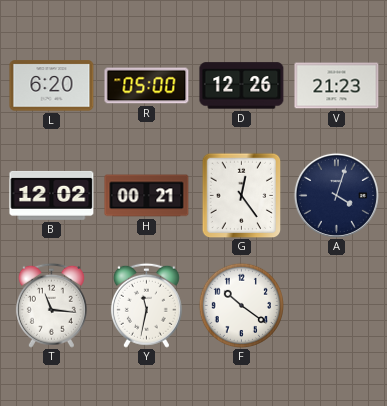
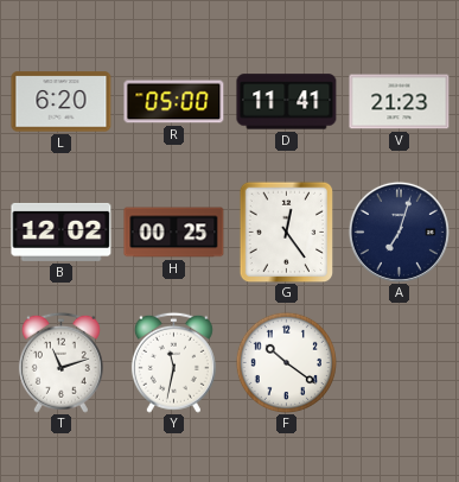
D: 12:26 -> 11:41
H: 00:21 -> 00:25
A: 4:03 -> 7:03
T: 11:16 -> 11:12
